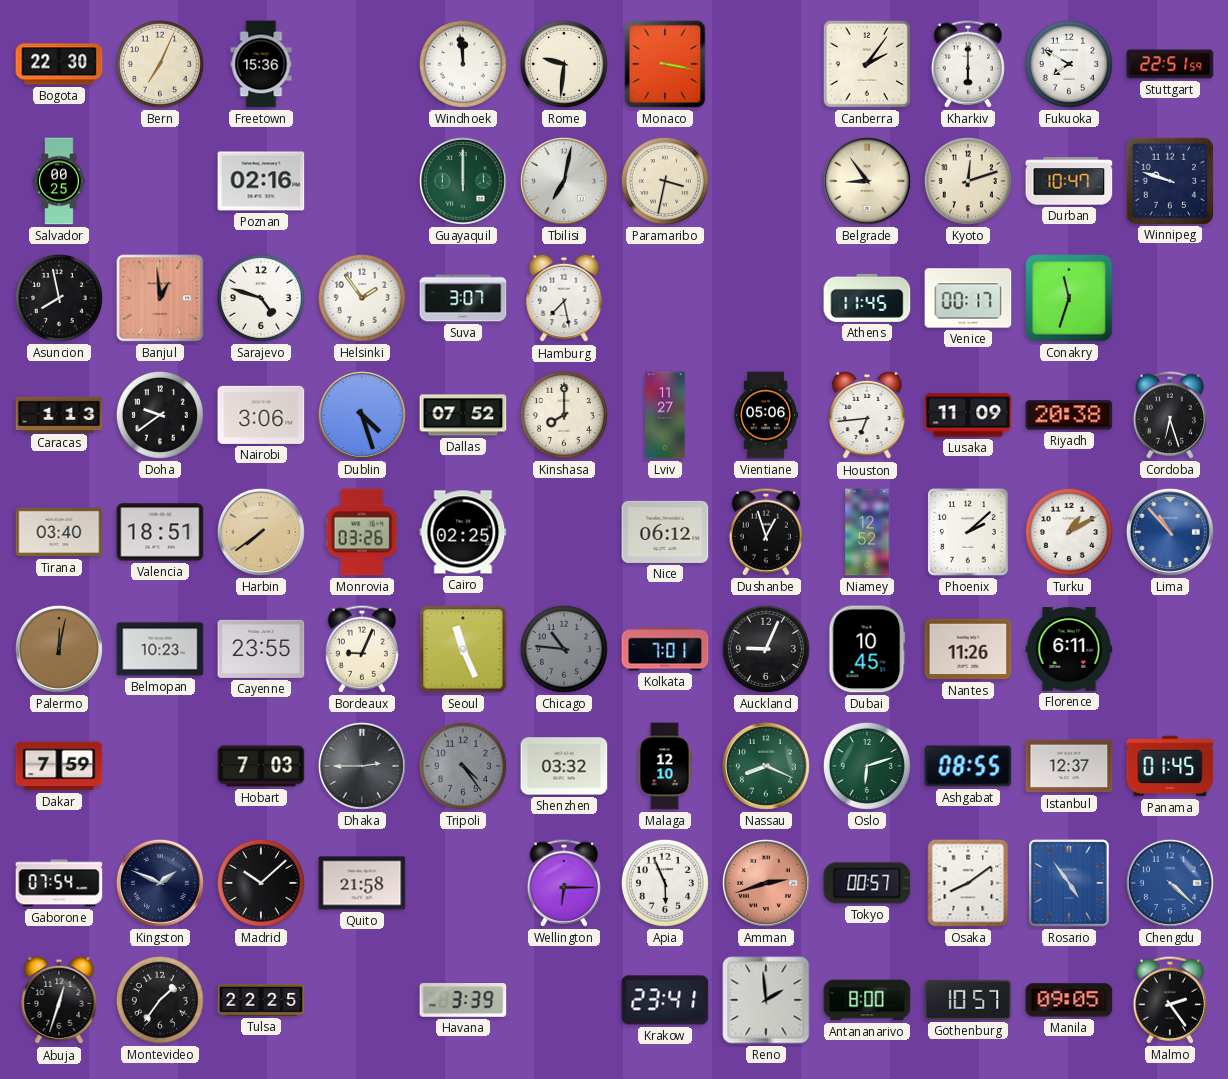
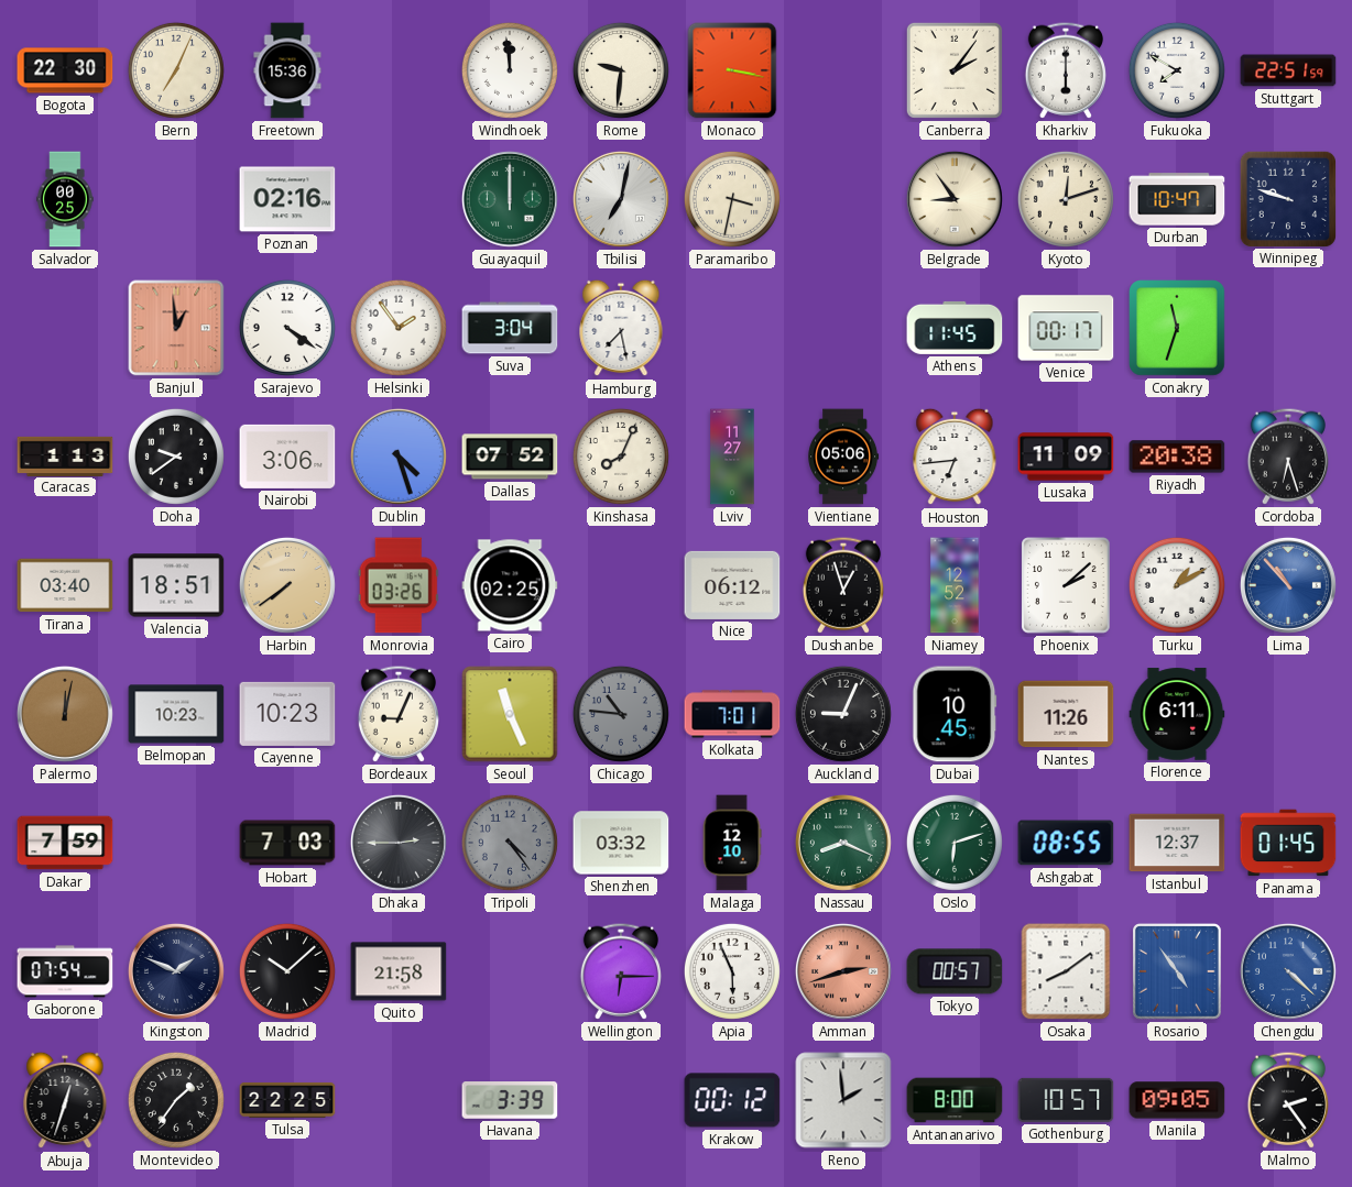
Asuncion: 7:58 -> none
Sarajevo: 4:48 -> 4:21
Suva: 3:07 -> 3:04
Kinshasa: 8:00 -> 8:04
Cayenne: 23:55 -> 10:23
Krakow: 23:41 -> 00:12
